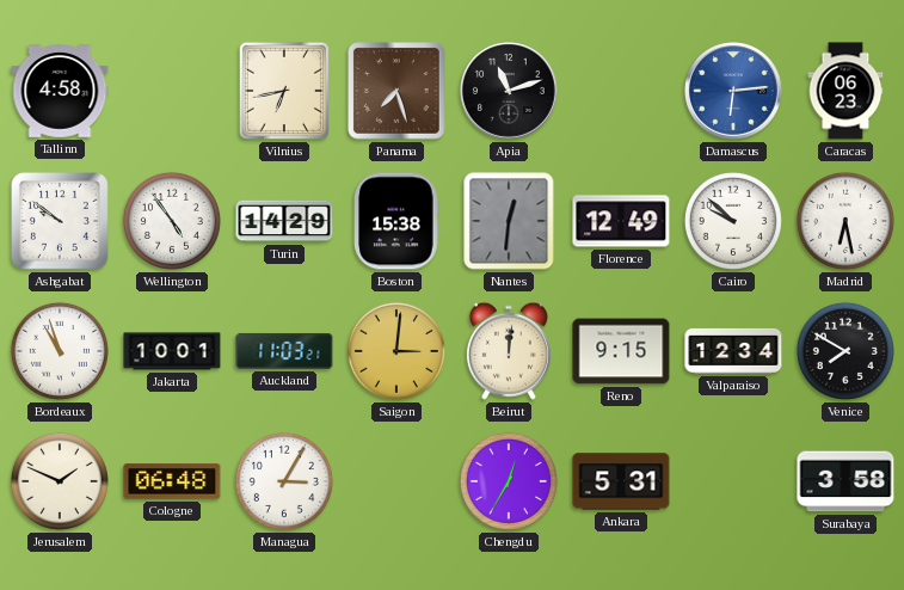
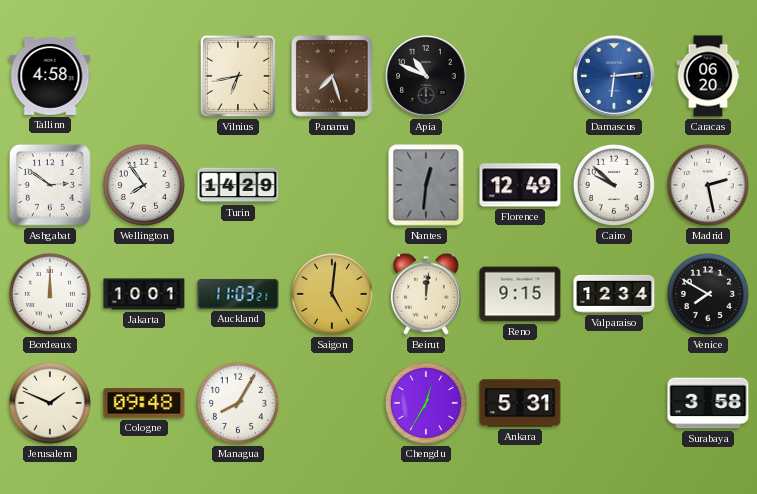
Apia: 11:12 -> 10:49
Caracas: 06:23 -> 06:20
Ashgabat: 9:51 -> 2:51
Wellington: 4:54 -> 7:54
Boston: 15:38 -> none
Madrid: 6:28 -> 2:28
Bordeaux: 10:57 -> 12:00
Saigon: 3:01 -> 5:01
Cologne: 06:48 -> 09:48
Managua: 3:05 -> 8:05
